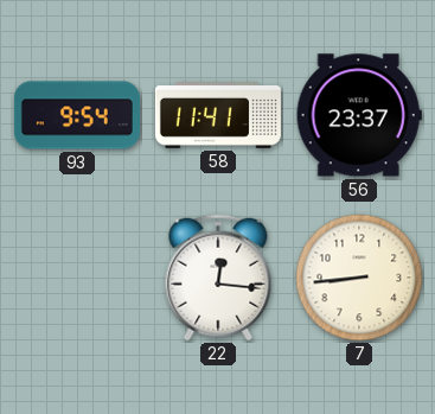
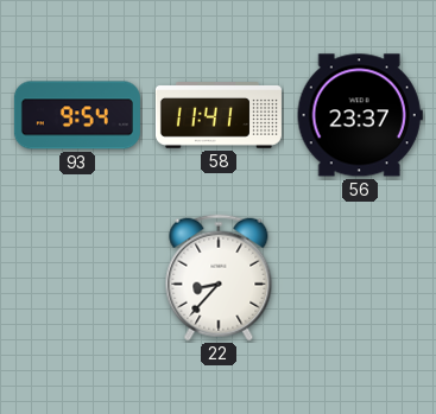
22: 12:16 -> 8:37
7: 8:44 -> none
